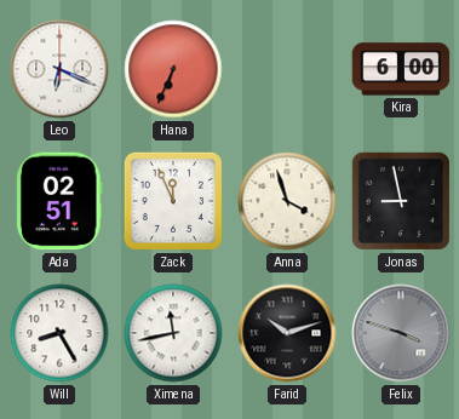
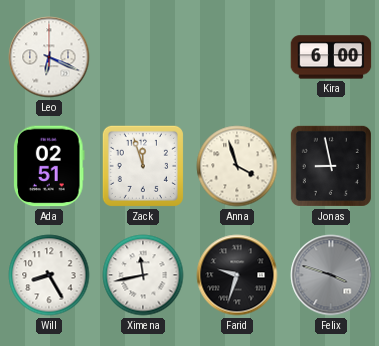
Hana: 6:34 -> none
Zack: 11:56 -> 11:57
Farid: 10:12 -> 9:33
